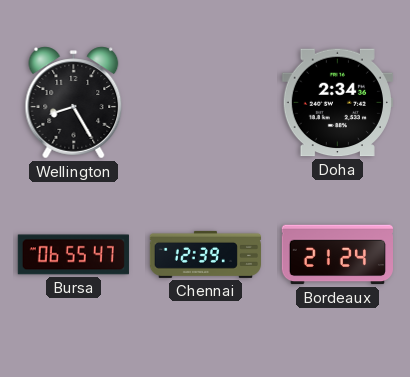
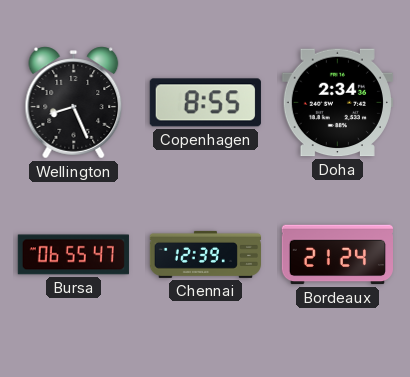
Wellington: 8:25 -> 8:26
Copenhagen: none -> 8:55
